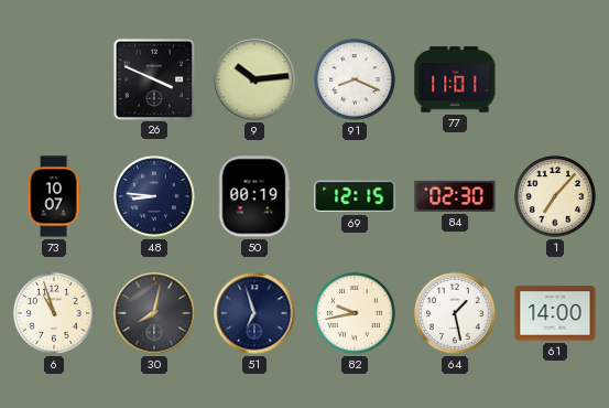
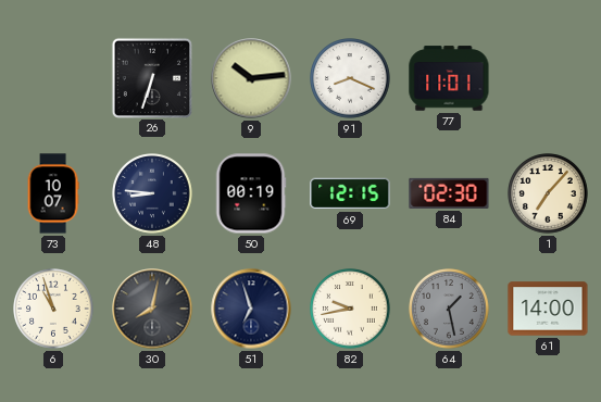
26: 3:49 -> 6:33
64 dial: white -> grey
